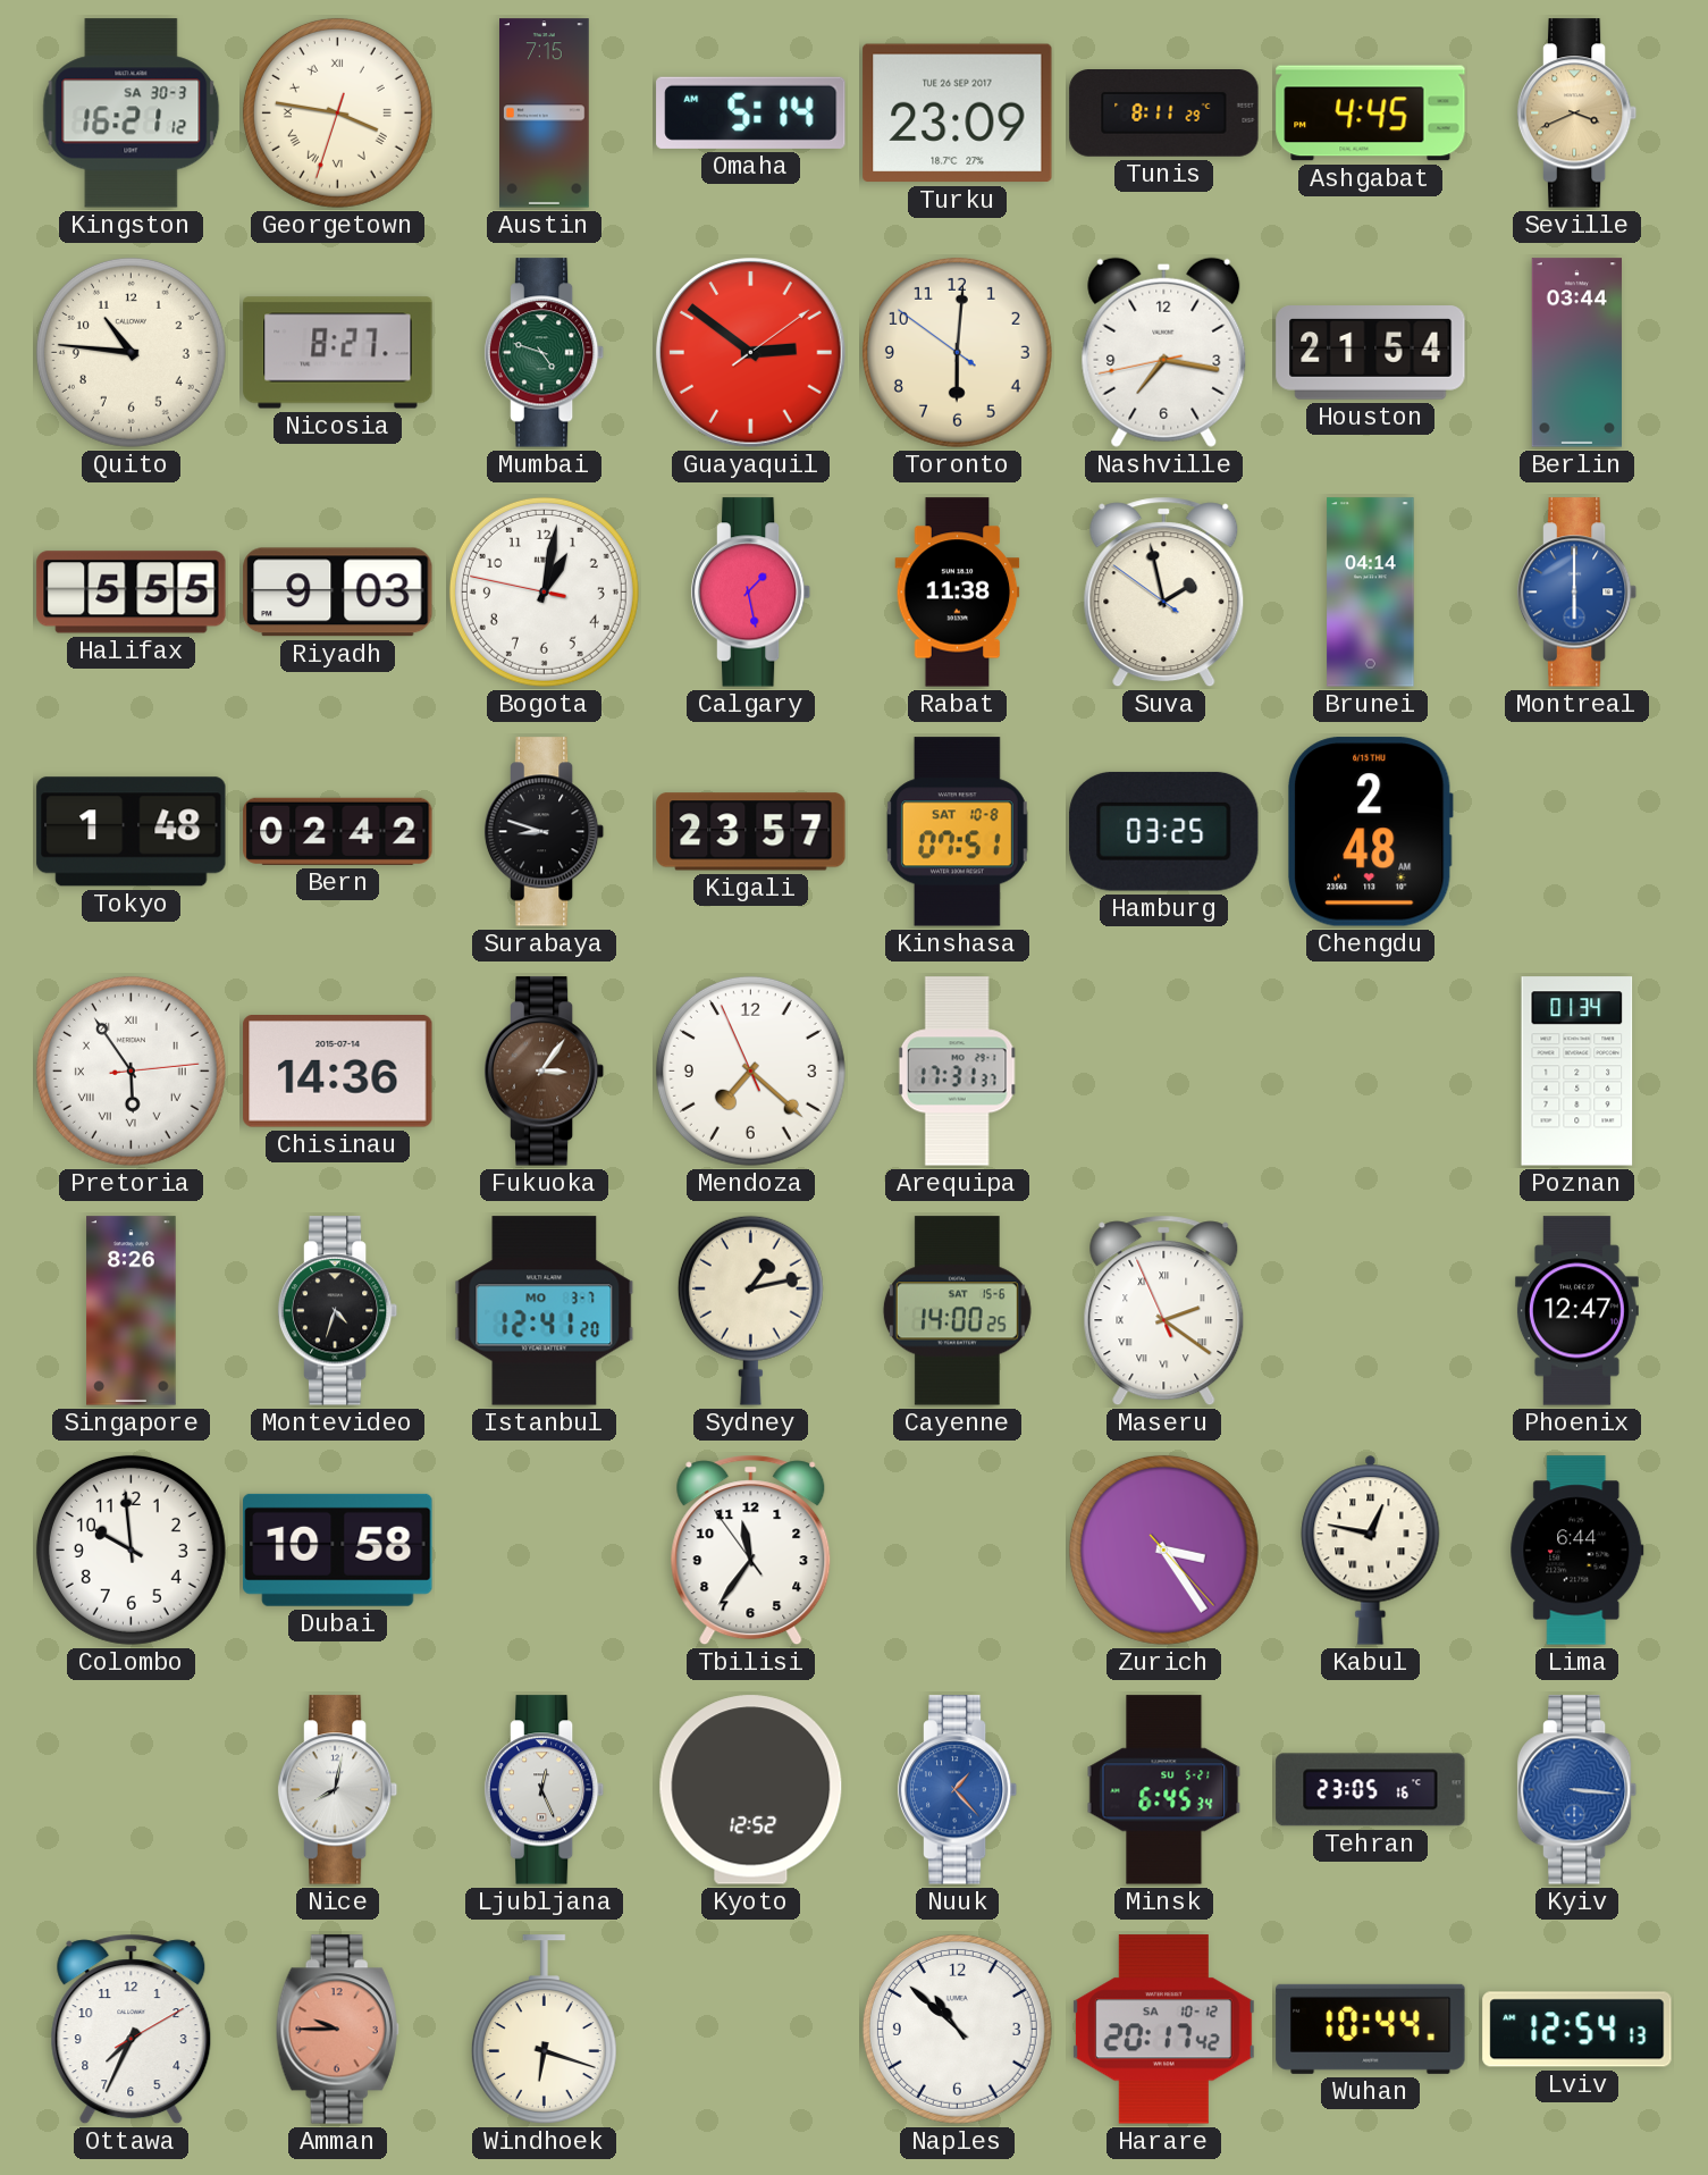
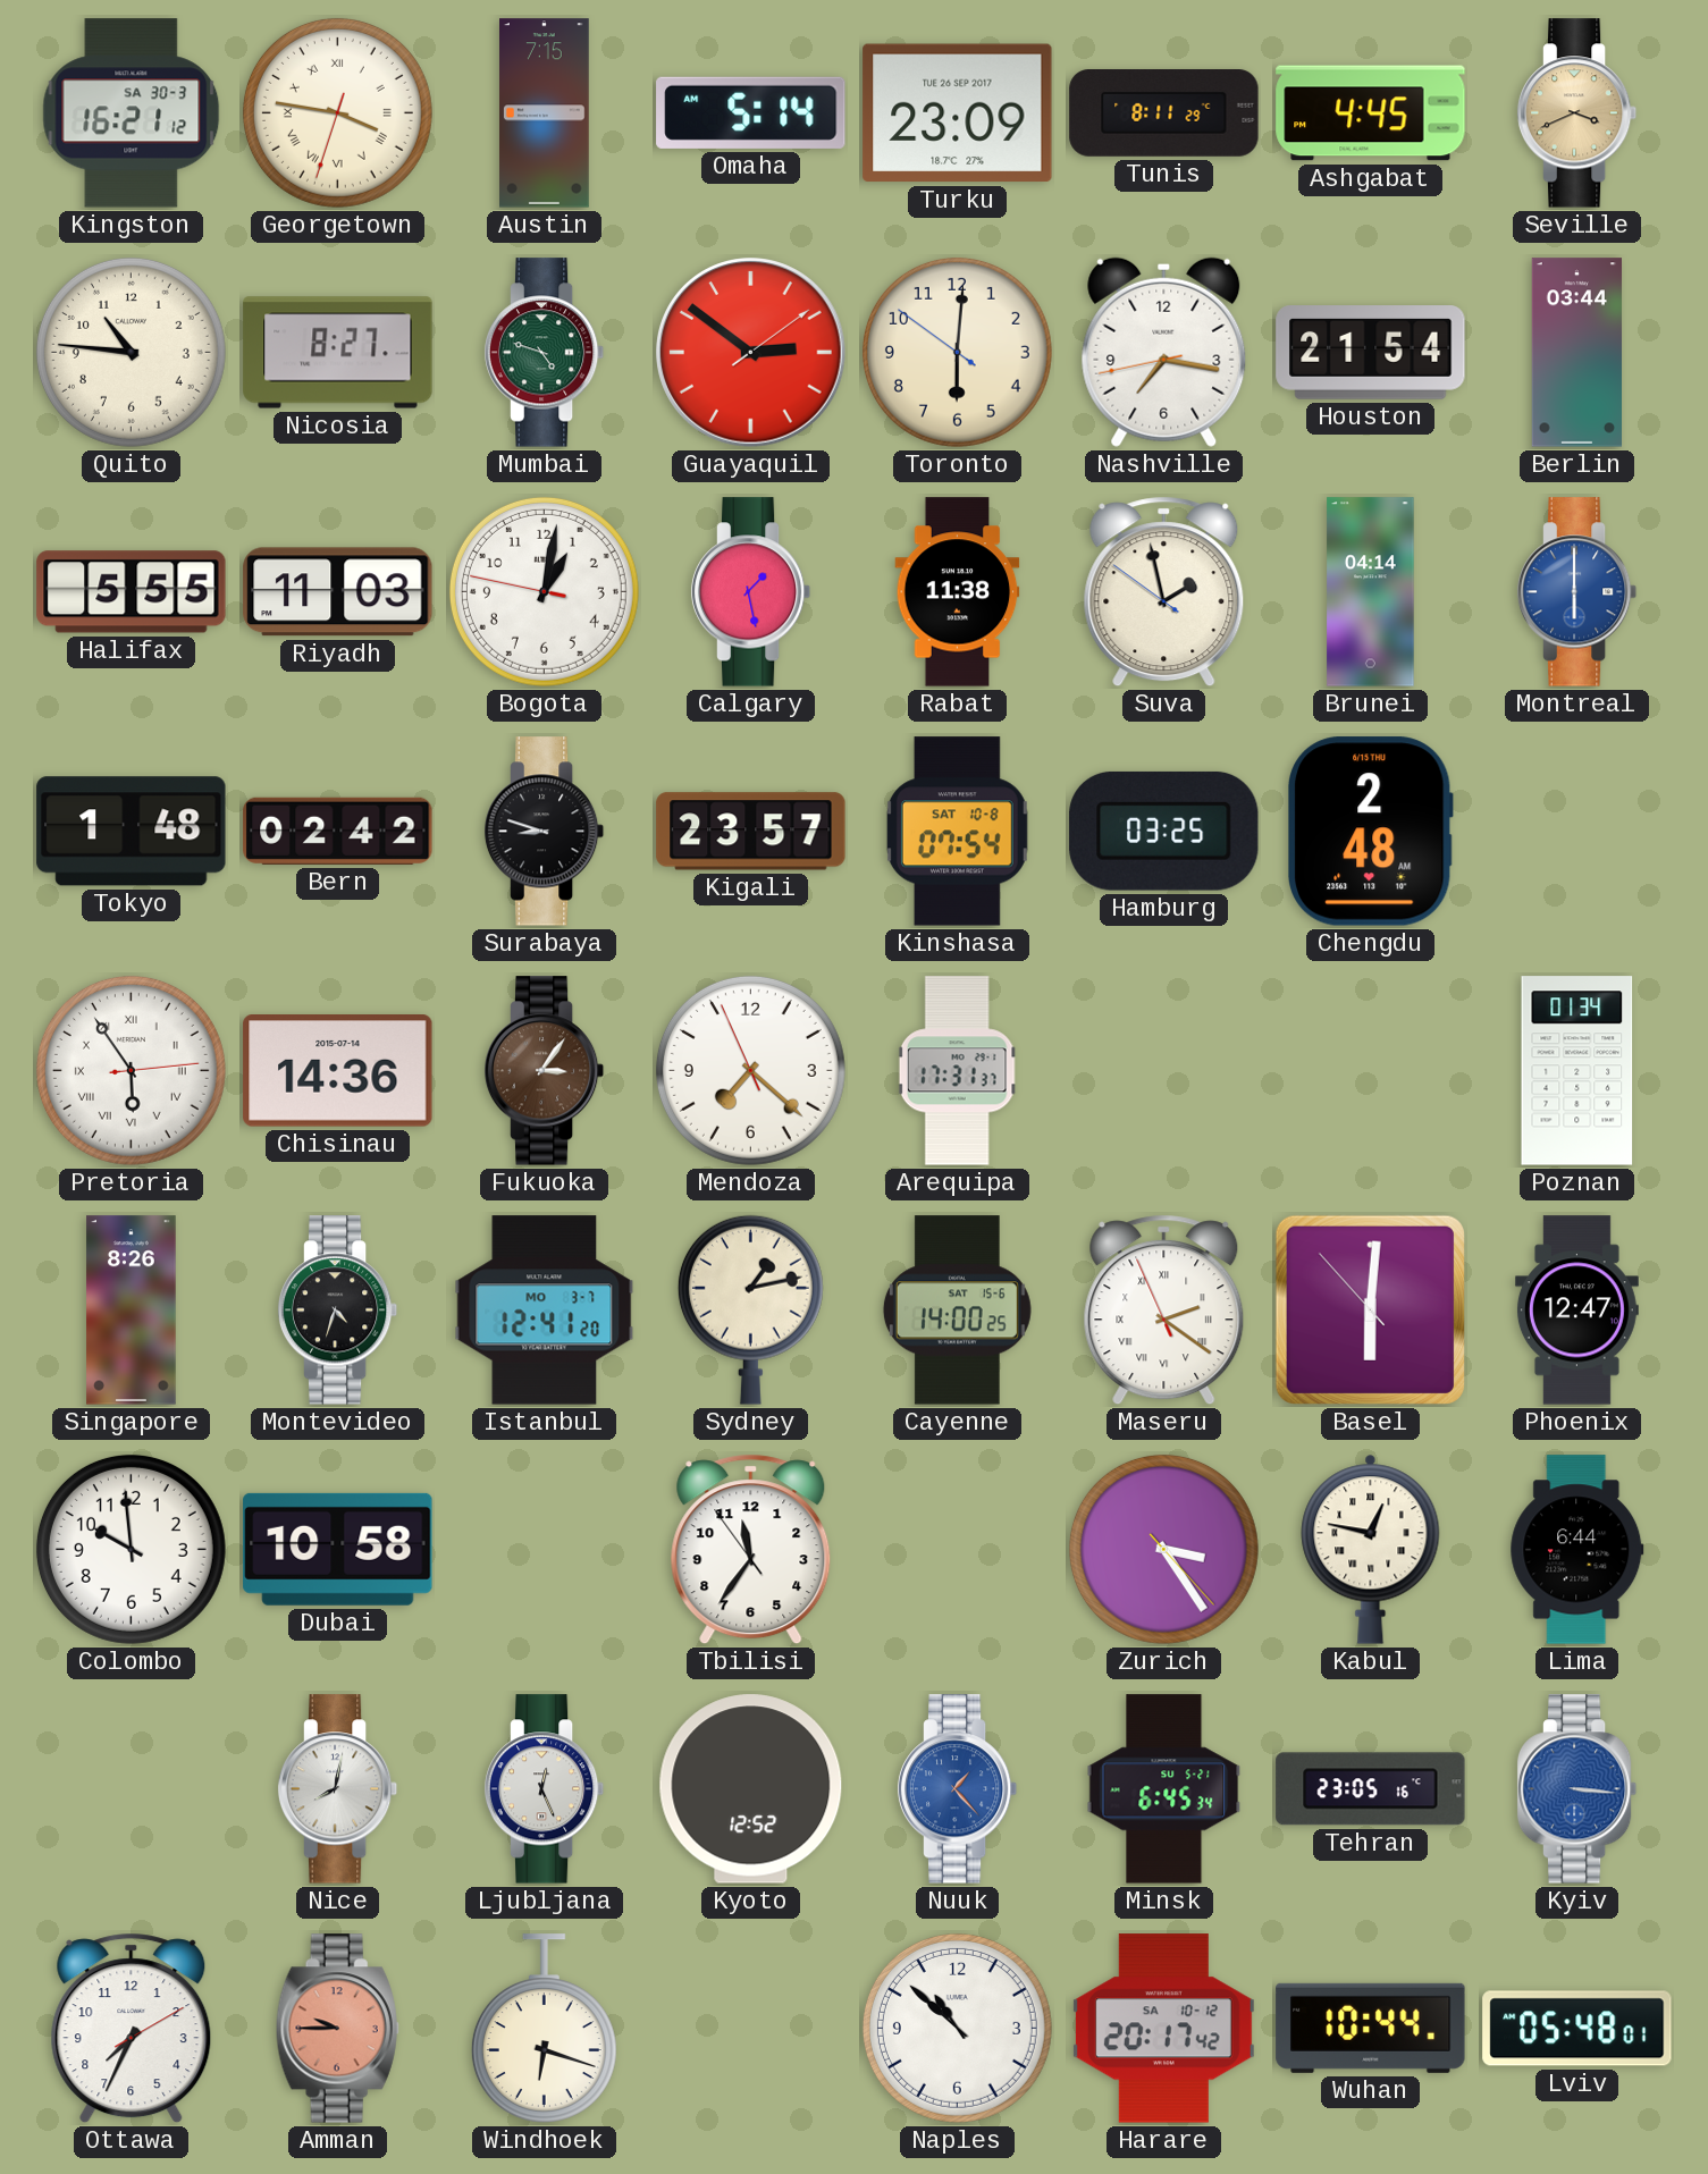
Riyadh: 9:03 -> 11:03
Kinshasa: 07:51 -> 07:54
Basel: none -> 6:00
Lviv: 12:54 -> 05:48
